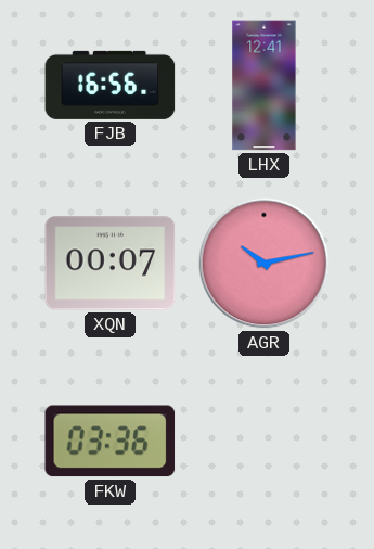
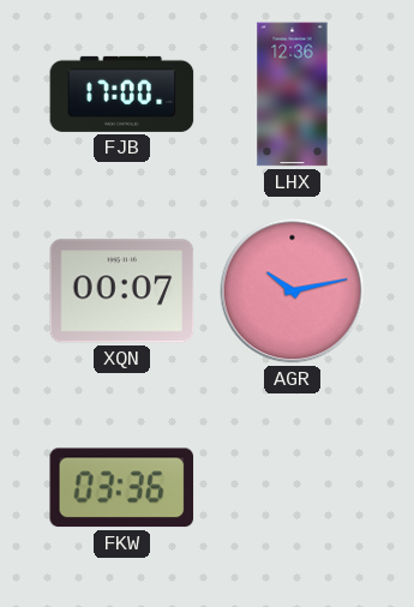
FJB: 16:56 -> 17:00
LHX: 12:41 -> 12:36
